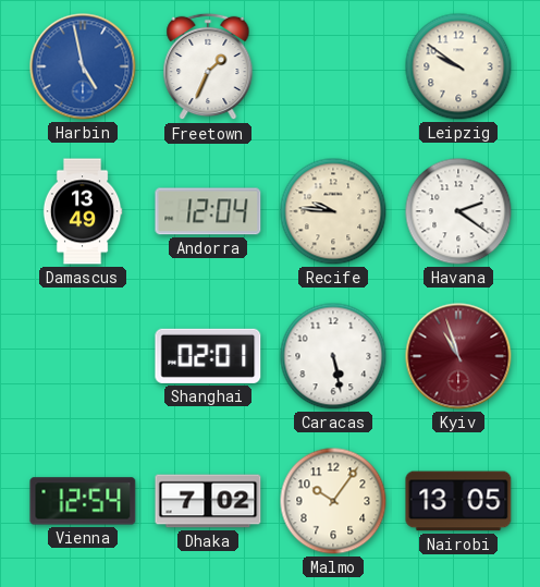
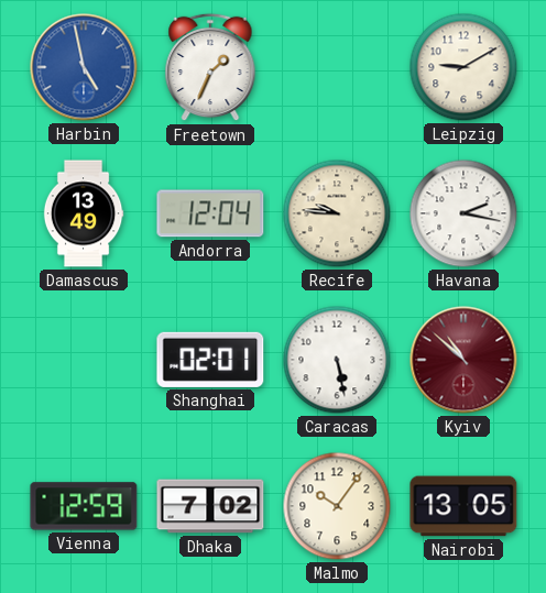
Leipzig: 9:51 -> 9:10
Havana: 2:21 -> 2:17
Kyiv: 10:57 -> 10:52
Vienna: 12:54 -> 12:59
